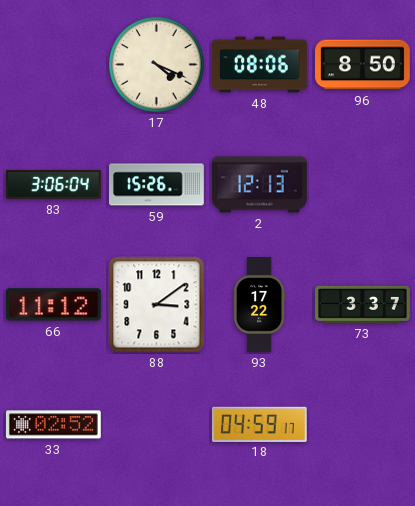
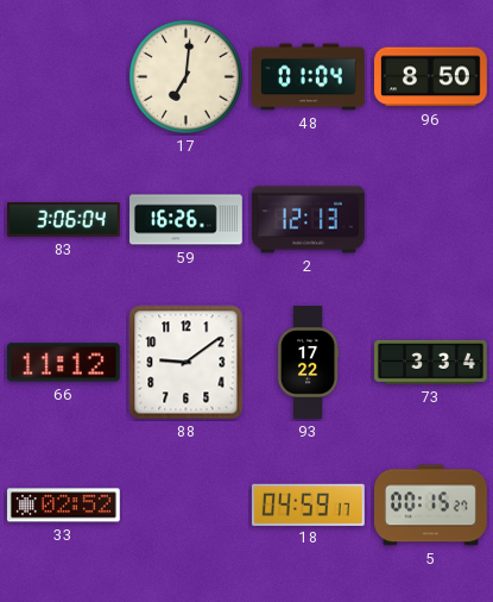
17: 4:19 -> 7:01
48: 08:06 -> 01:04
59: 15:26 -> 16:26
88: 3:09 -> 9:09
73: 3:37 -> 3:34
5: none -> 00:15
